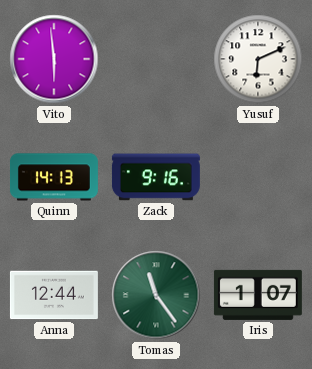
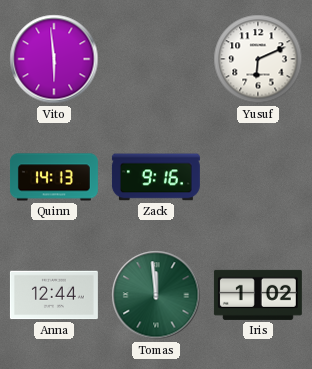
Tomas: 11:24 -> 11:59
Iris: 1:07 -> 1:02
